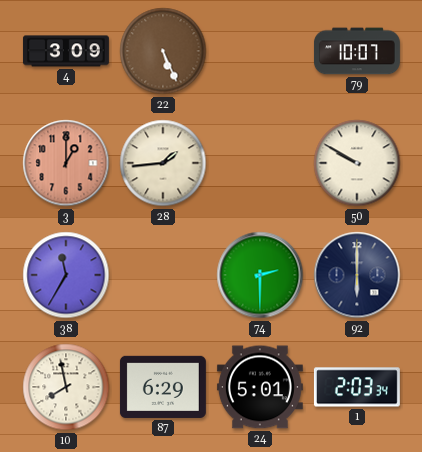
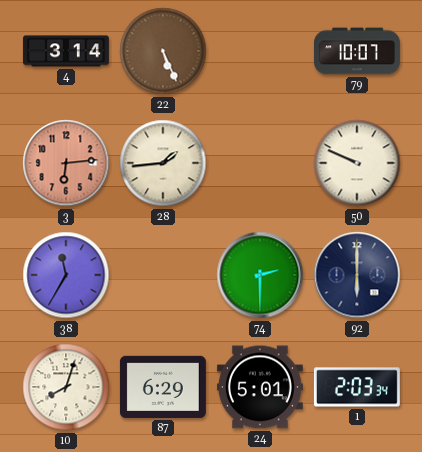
4: 3:09 -> 3:14
3: 1:00 -> 6:14
50: 9:50 -> 9:49
10: 7:58 -> 8:03
